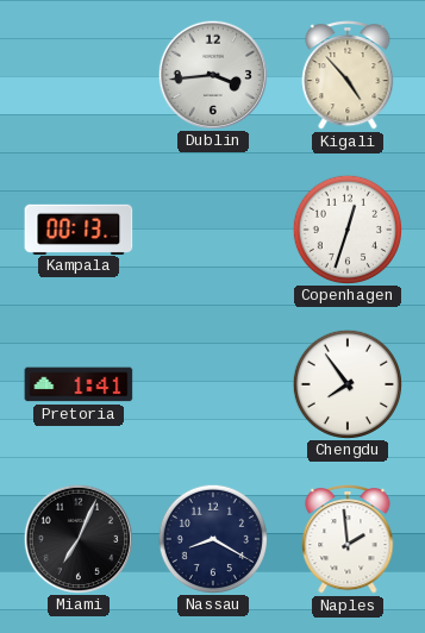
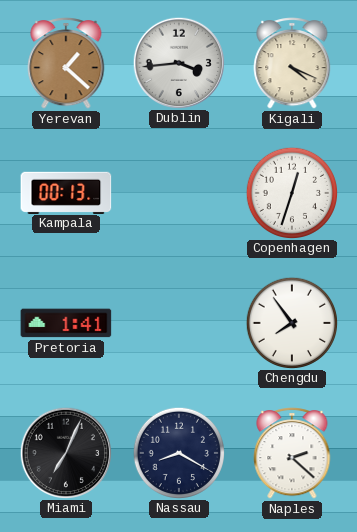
Yerevan: none -> 1:22
Kigali: 4:53 -> 4:19
Naples: 1:59 -> 2:22
